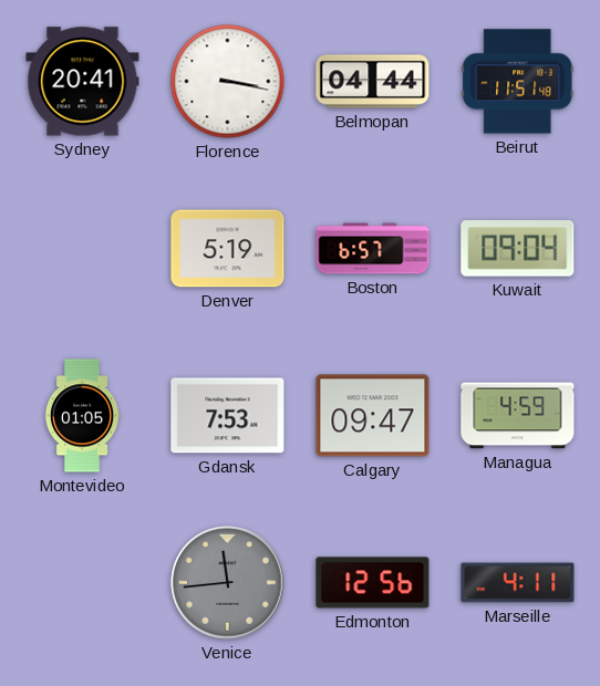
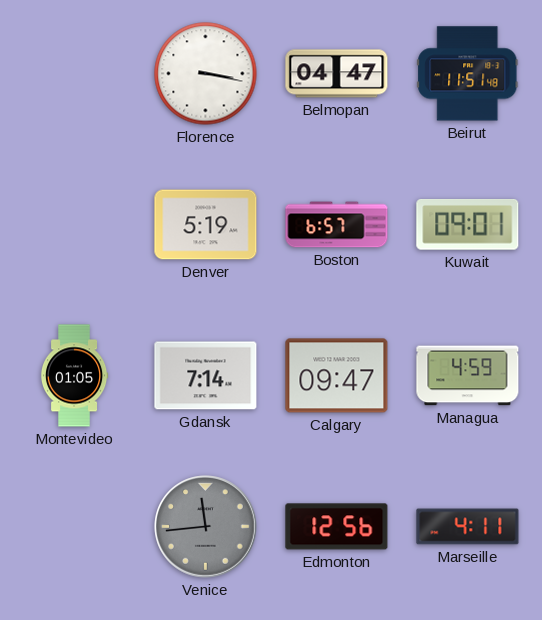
Sydney: 20:41 -> none
Belmopan: 04:44 -> 04:47
Kuwait: 09:04 -> 09:01
Gdansk: 7:53 -> 7:14
